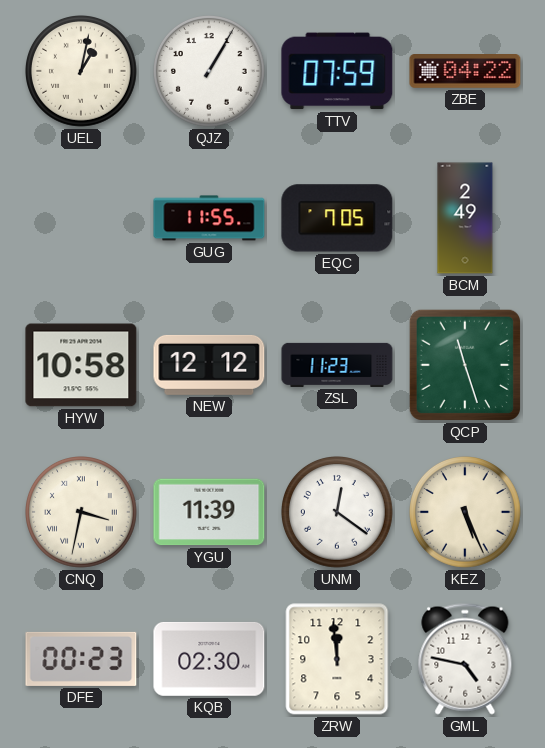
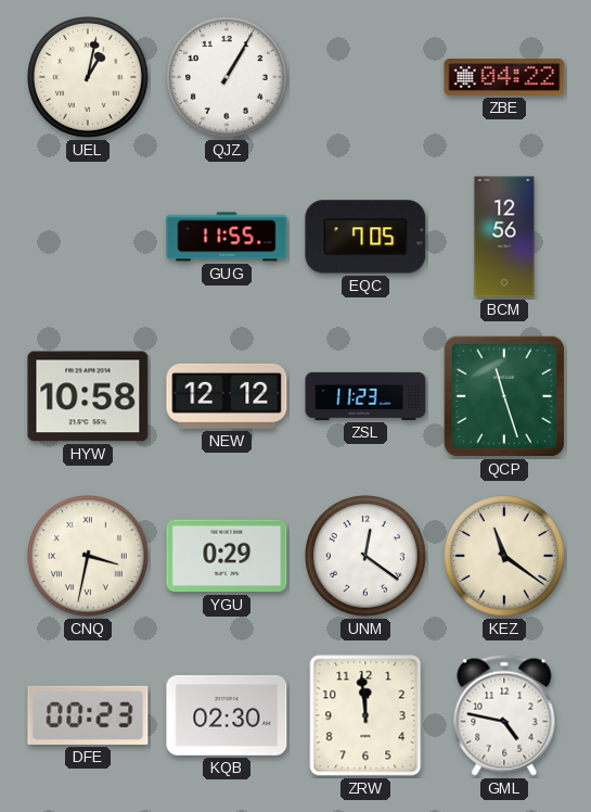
TTV: 07:59 -> none
BCM: 2:49 -> 12:56
YGU: 11:39 -> 0:29
KEZ: 5:26 -> 11:21
